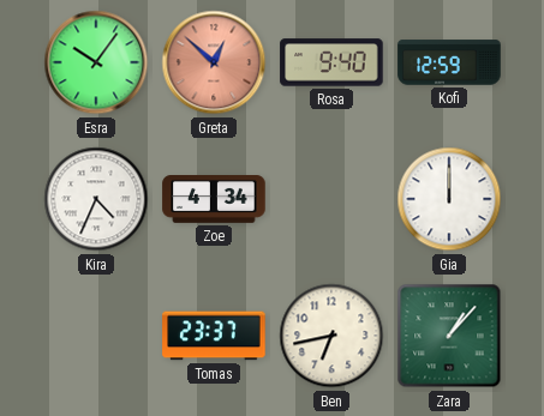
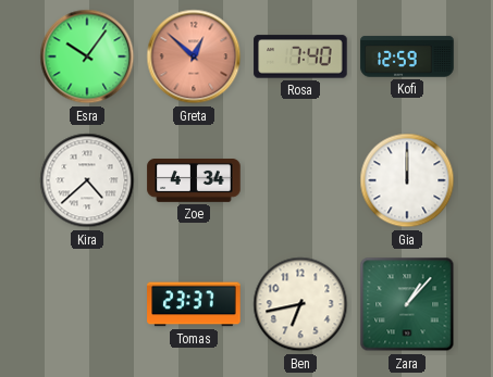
Rosa: 9:40 -> 7:40
Kira: 4:34 -> 4:38
